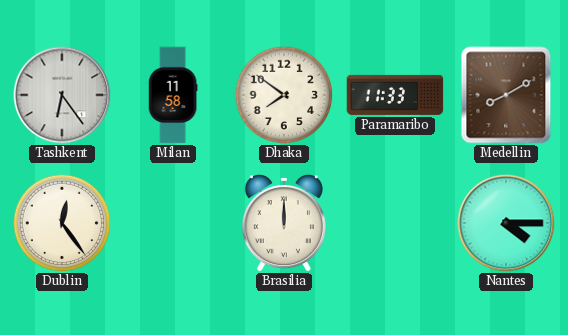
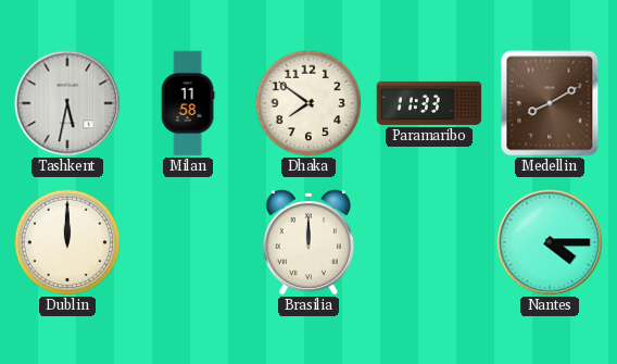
Tashkent: 6:24 -> 5:32
Dublin: 12:24 -> 12:00
